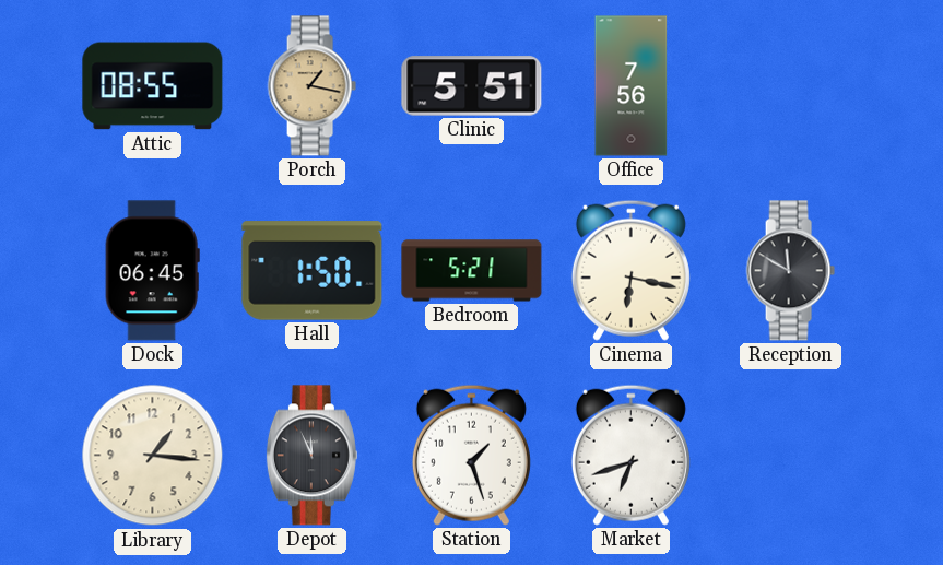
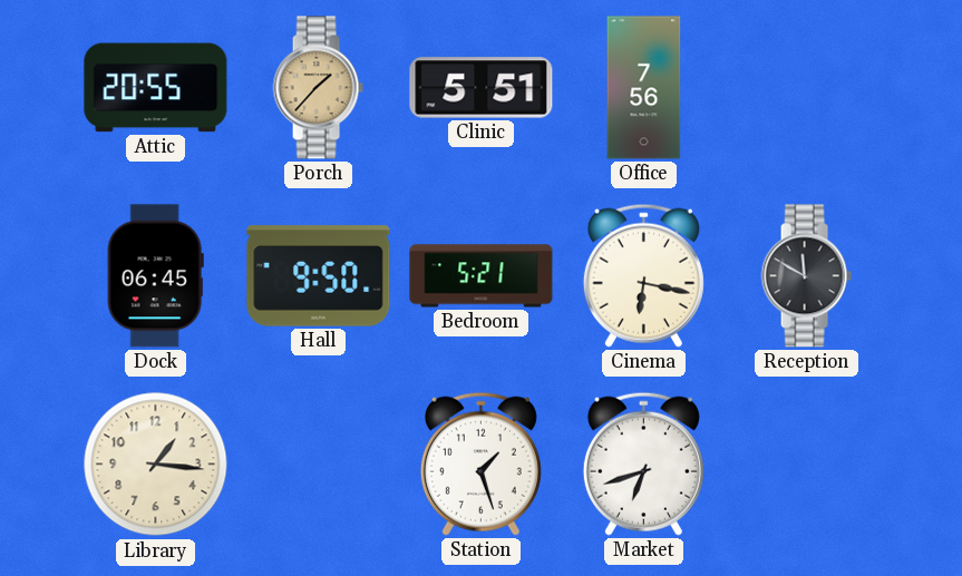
Attic: 08:55 -> 20:55
Porch: 1:17 -> 1:37
Hall: 1:50 -> 9:50
Depot: 11:56 -> none
